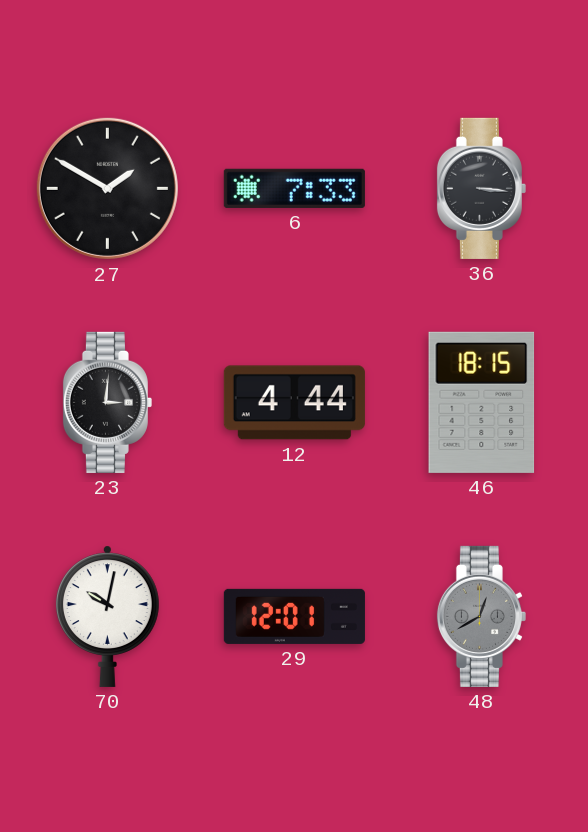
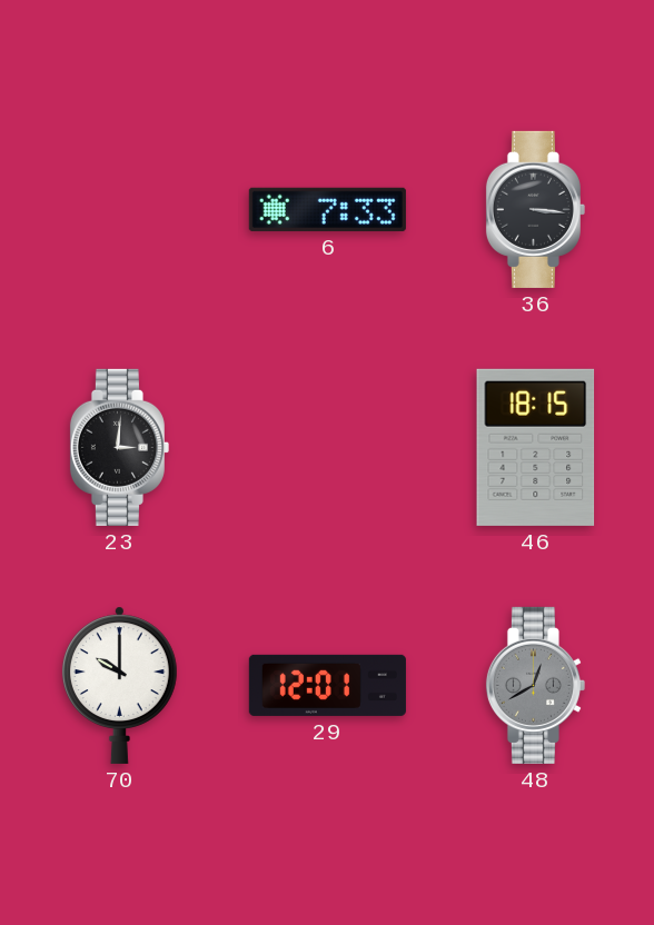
27: 1:50 -> none
12: 4:44 -> none
70: 10:02 -> 10:00
